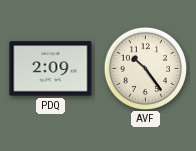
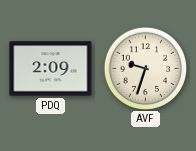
AVF: 10:24 -> 9:33
